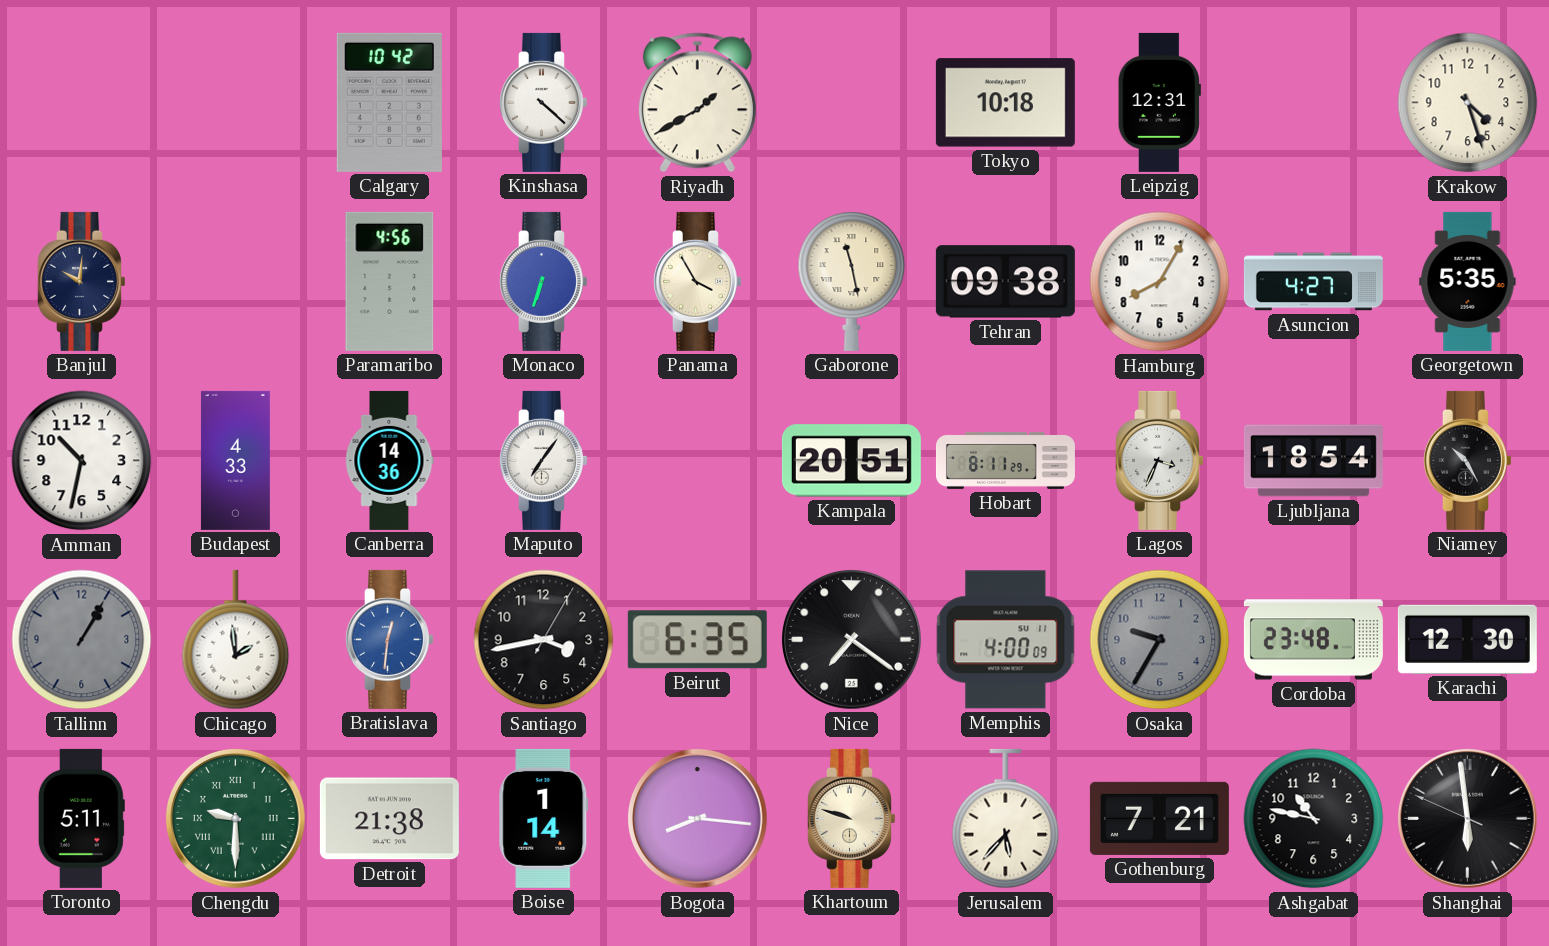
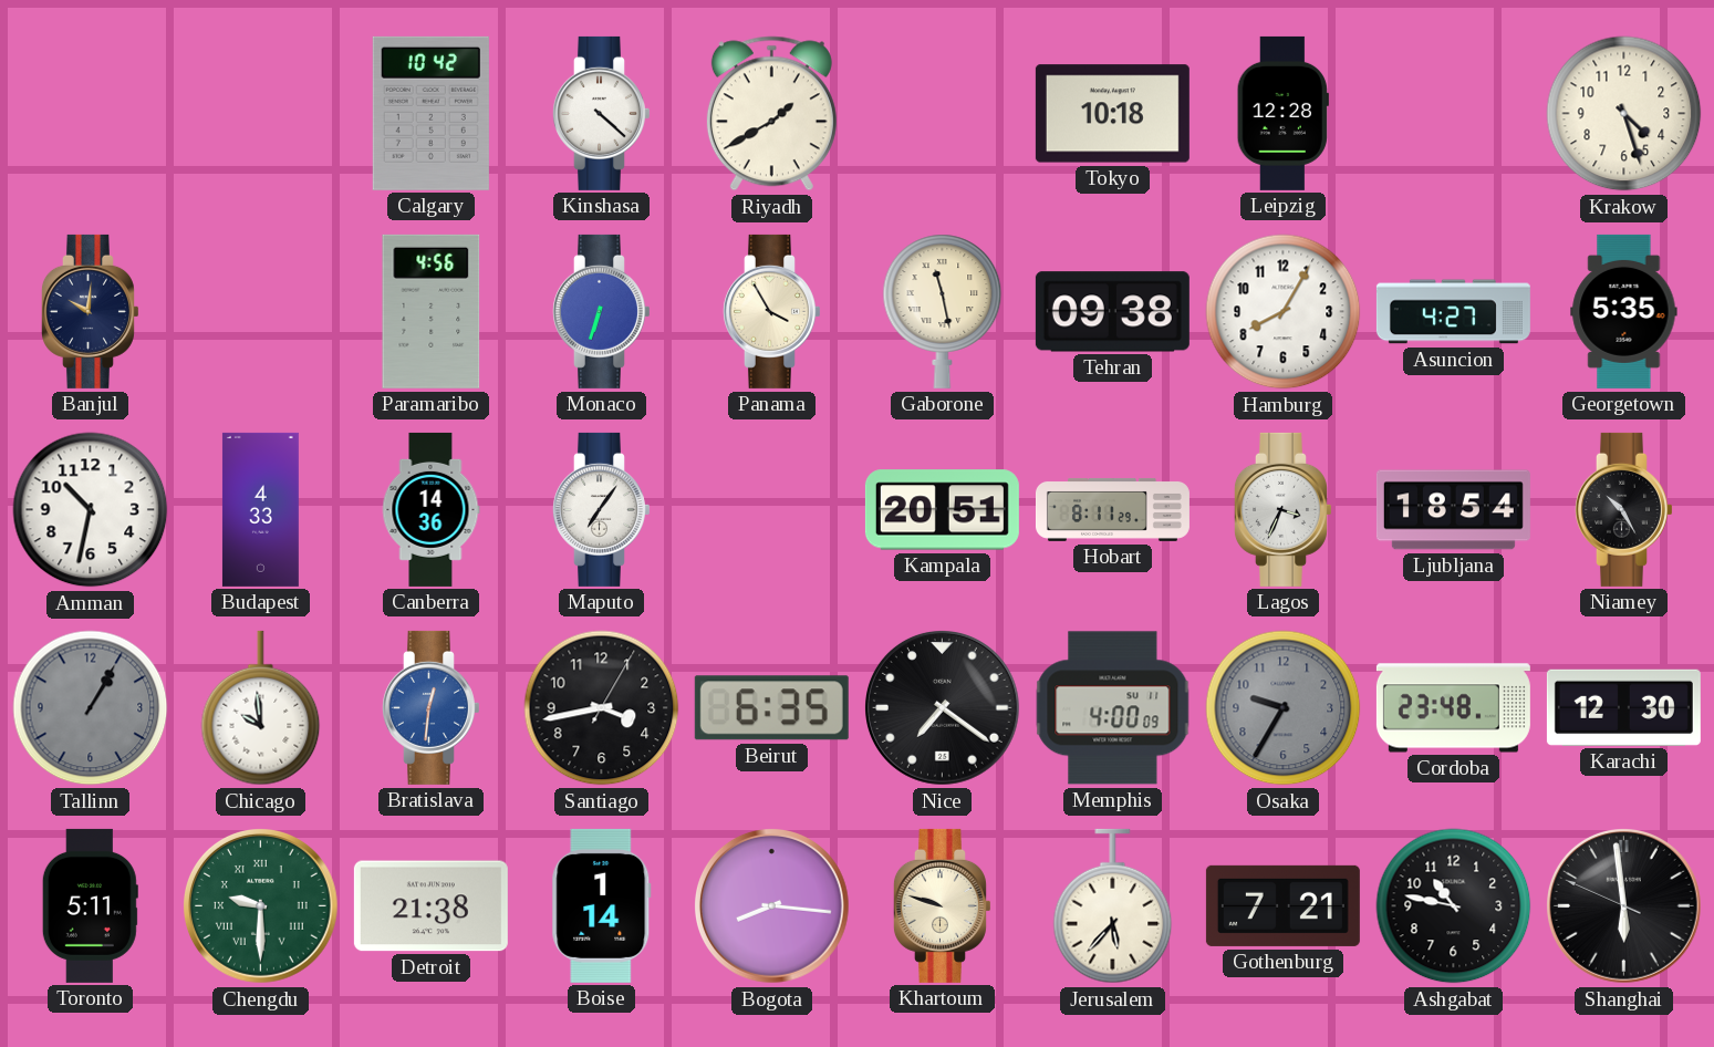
Leipzig: 12:31 -> 12:28
Chicago: 1:59 -> 9:59
